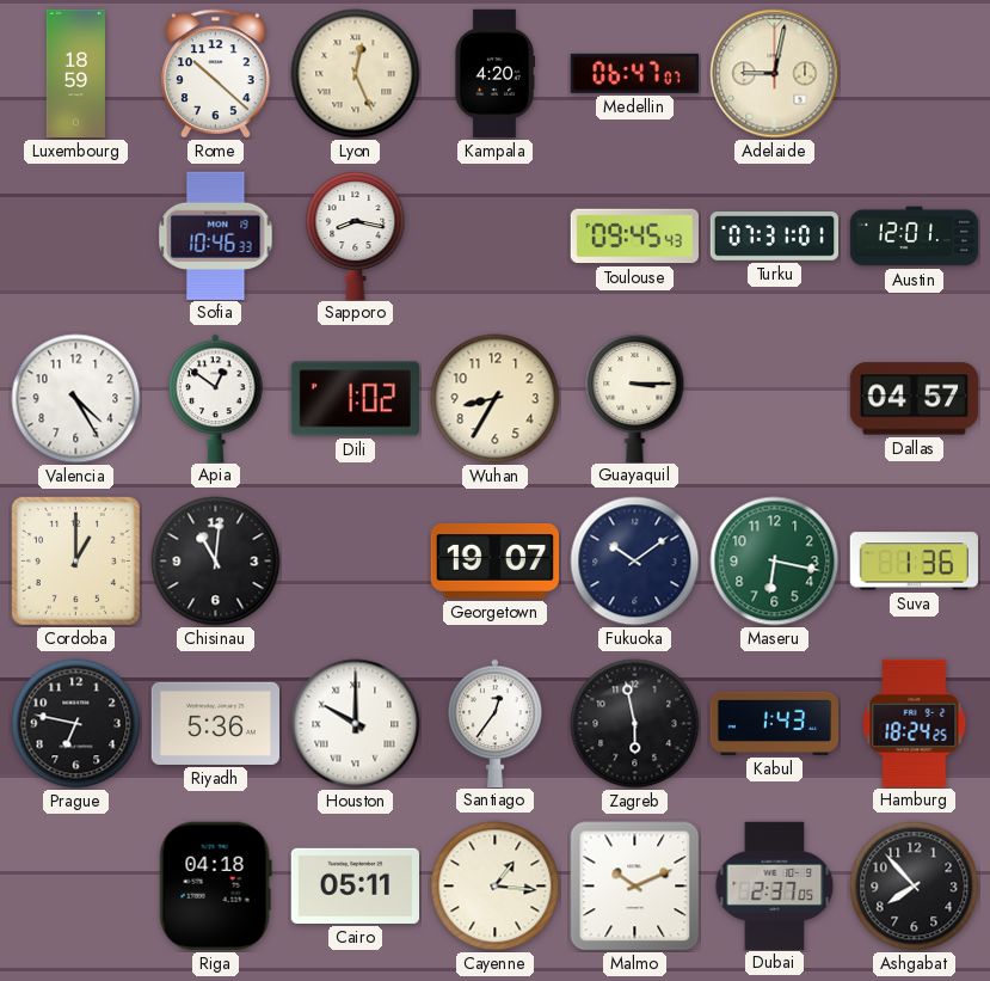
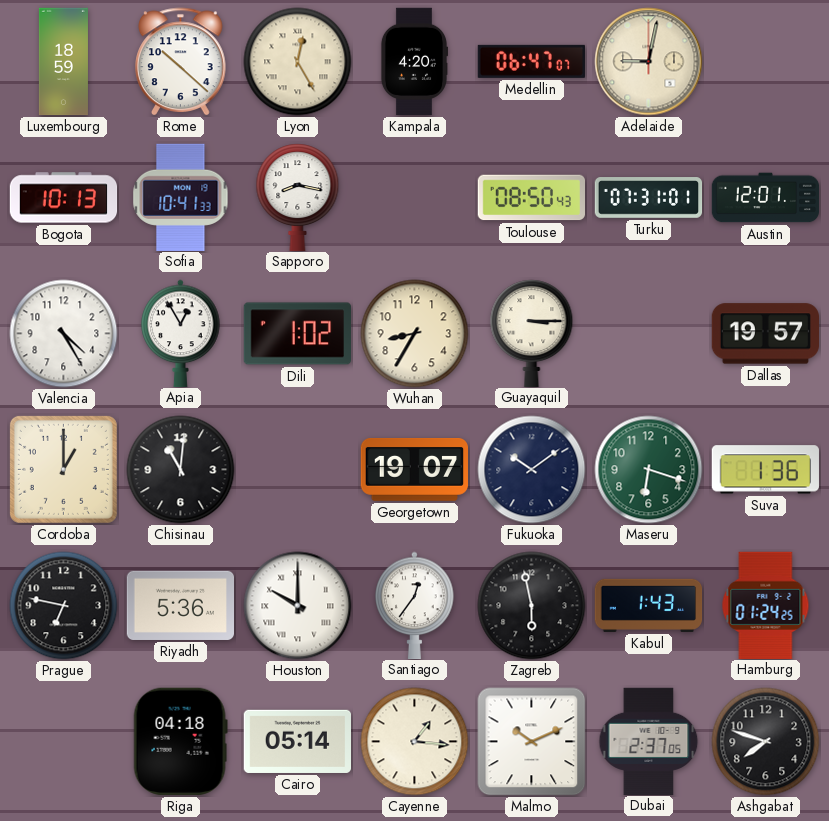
Lyon: 12:26 -> 12:25
Bogota: none -> 10:13
Sofia: 10:46 -> 10:41
Toulouse: 09:45 -> 08:50
Apia: 12:51 -> 12:55
Dallas: 04:57 -> 19:57
Maseru: 6:17 -> 6:18
Hamburg: 18:24 -> 01:24
Cairo: 05:11 -> 05:14
Ashgabat: 7:53 -> 7:48
